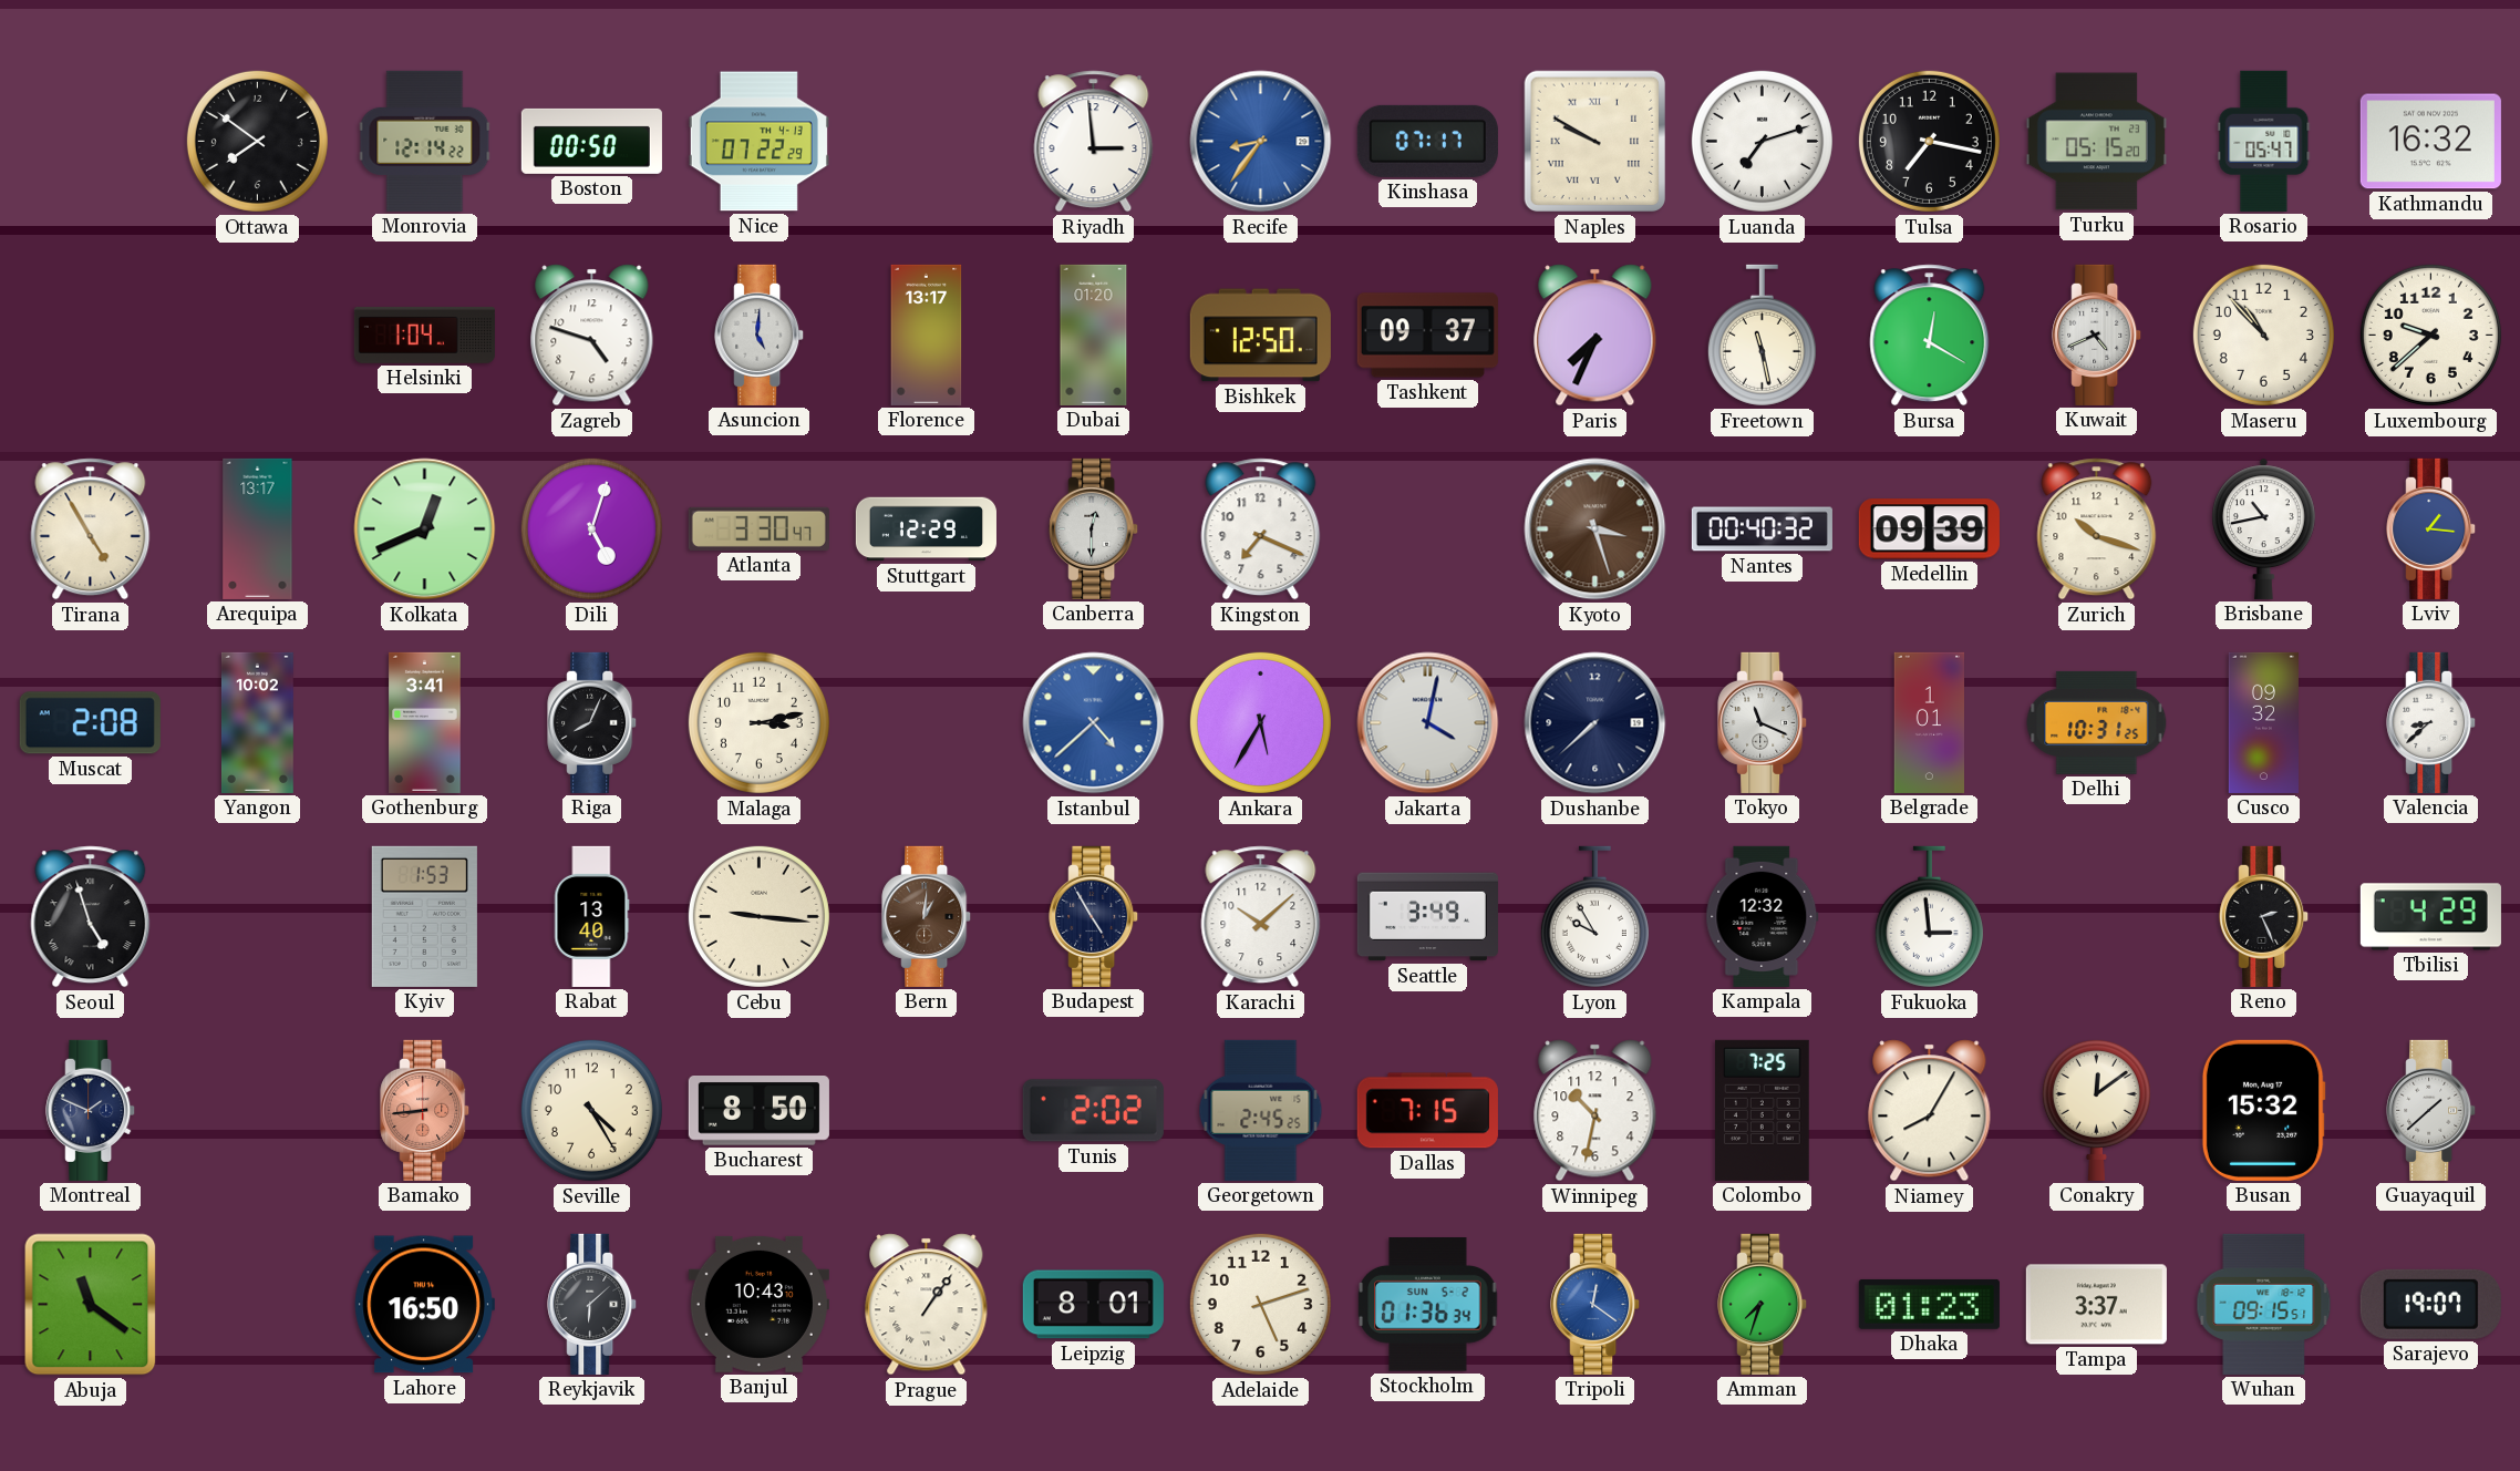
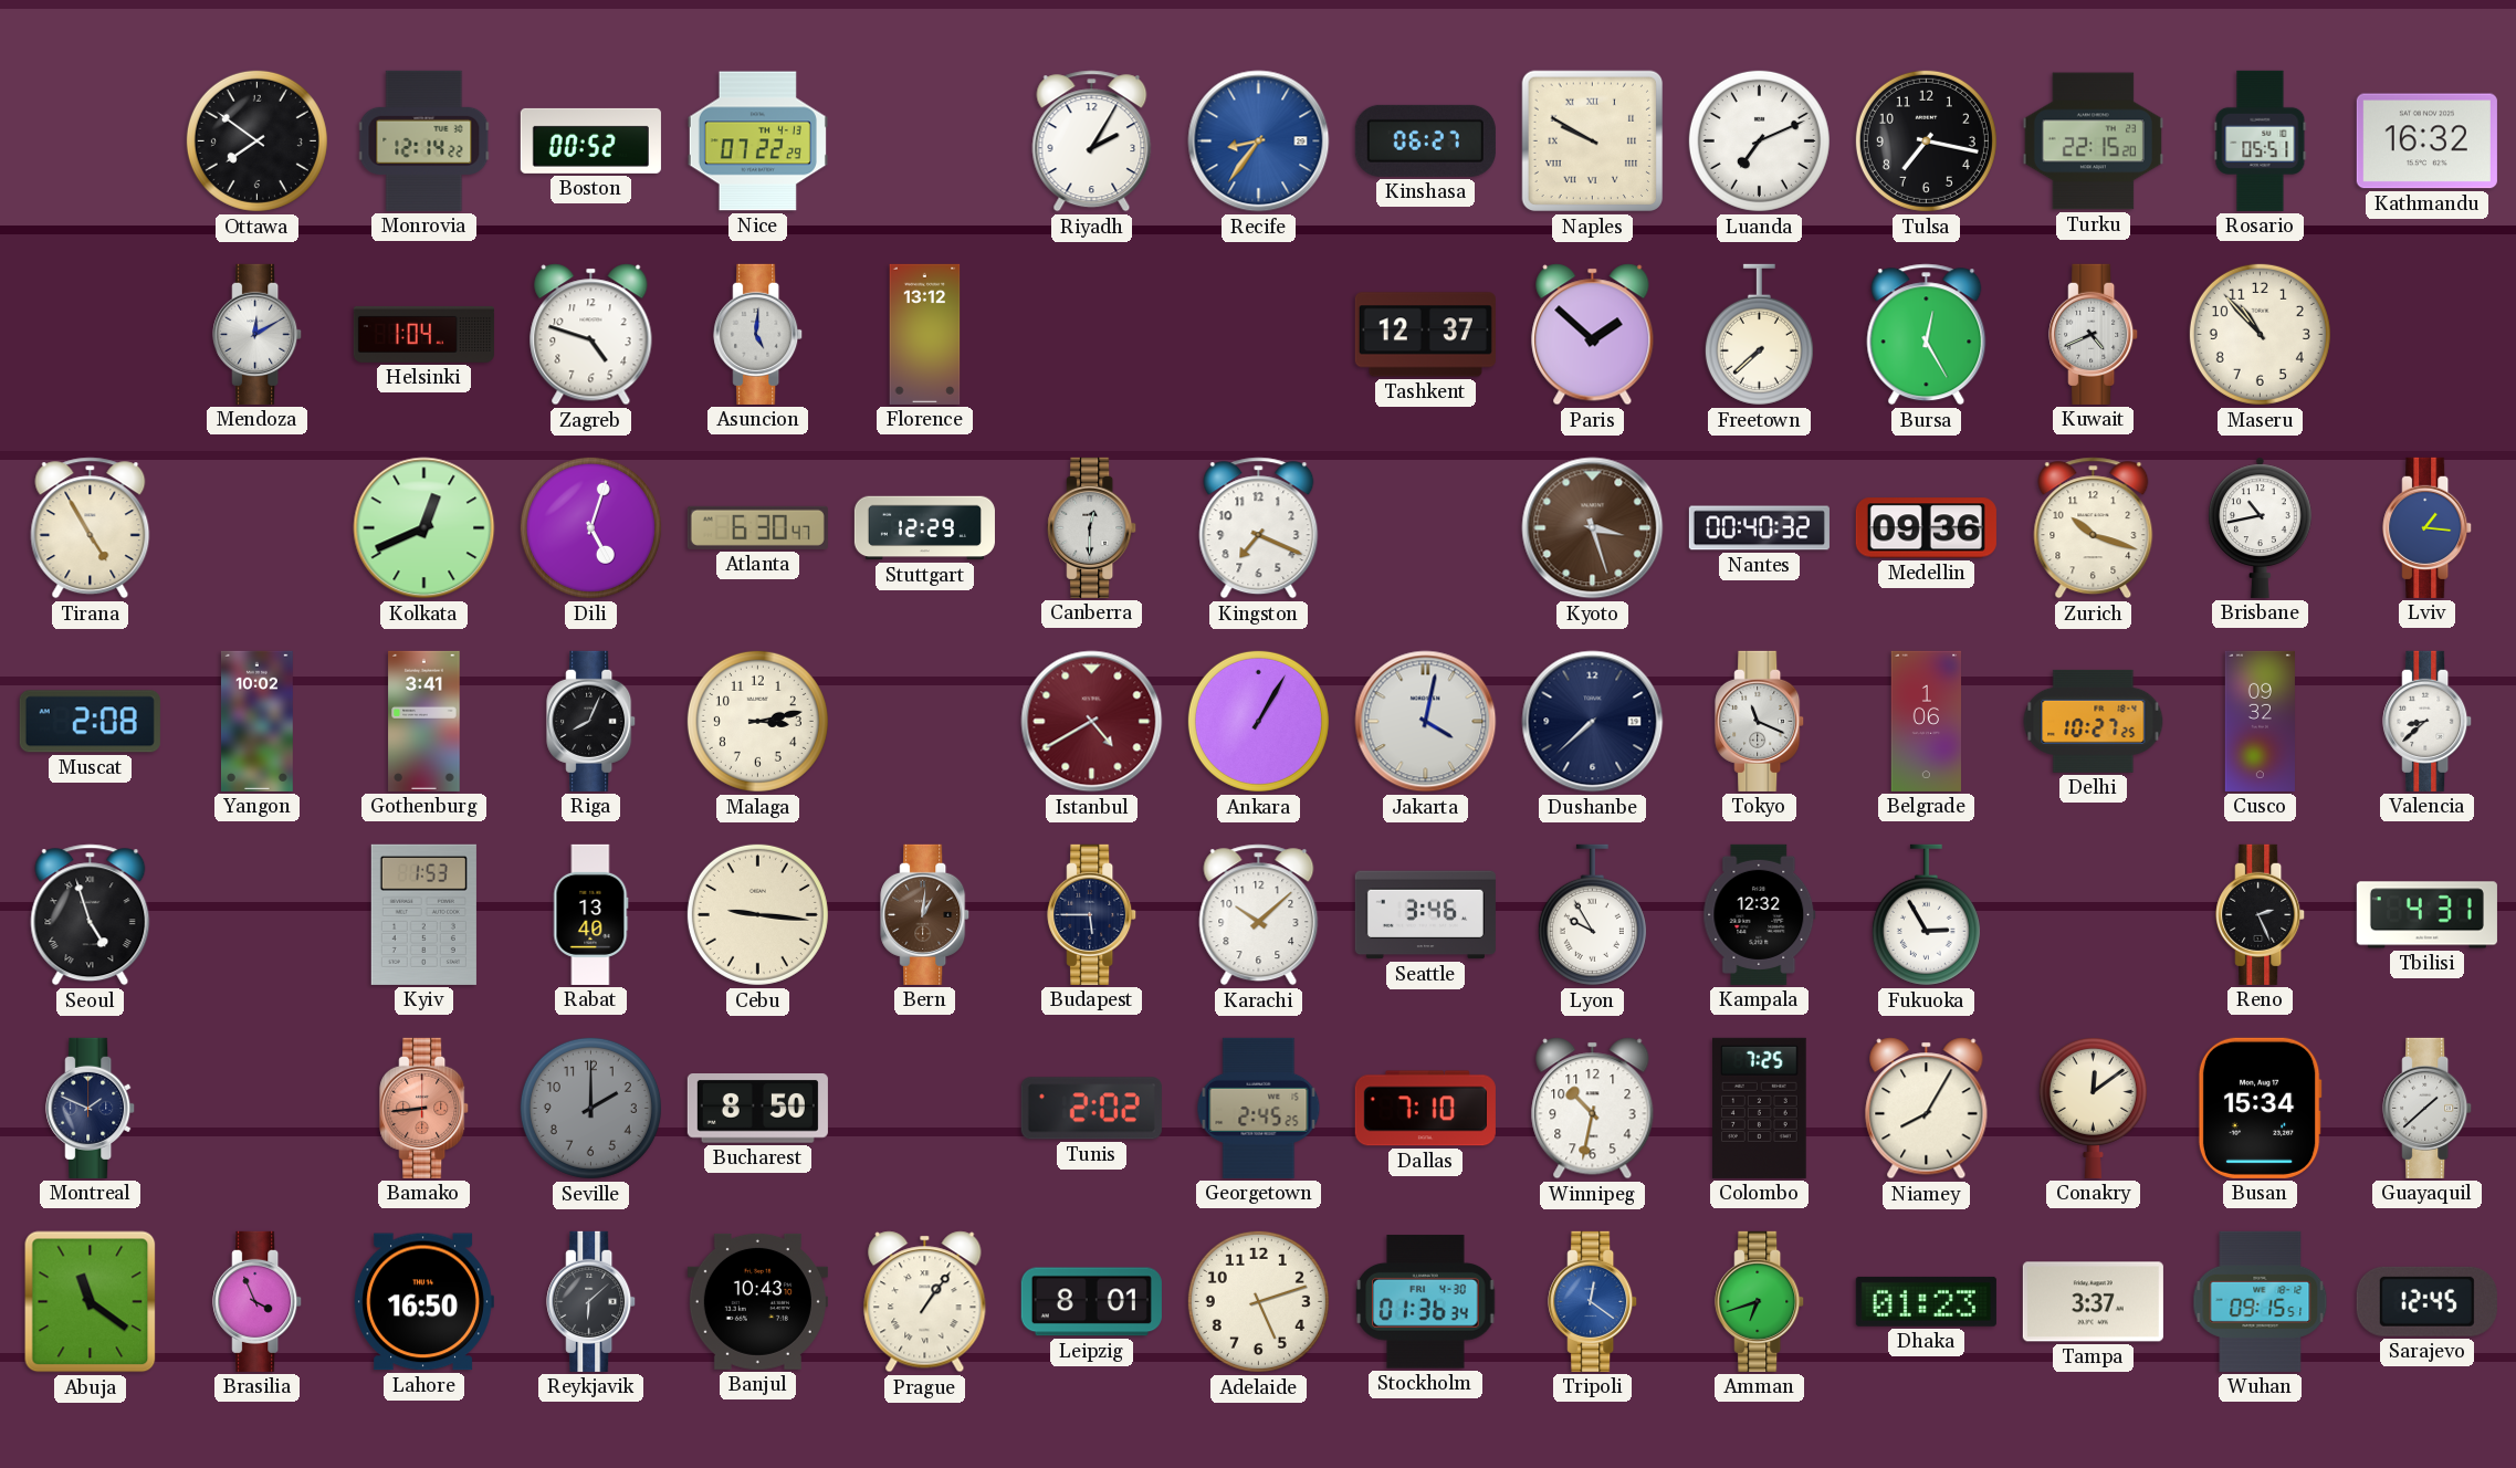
Boston: 00:50 -> 00:52
Riyadh: 2:59 -> 2:05
Kinshasa: 07:17 -> 06:27
Luanda: 7:12 -> 7:11
Turku: 05:15 -> 22:15
Rosario: 05:47 -> 05:51
Mendoza: none -> 12:10
Florence: 13:17 -> 13:12
Dubai: 01:20 -> none
Bishkek: 12:50 -> none
Tashkent: 09:37 -> 12:37
Paris: 7:34 -> 1:52
Freetown: 11:28 -> 7:38
Bursa: 12:20 -> 12:25
Luxembourg: 9:38 -> none
Arequipa: 13:17 -> none
Atlanta: 3:30 -> 6:30
Medellin: 09:39 -> 09:36
Istanbul: 4:38 -> 4:40
Istanbul dial: blue -> burgundy
Ankara: 5:35 -> 1:05
Belgrade: 1:01 -> 1:06
Delhi: 10:31 -> 10:27
Budapest: 4:55 -> 5:45
Seattle: 3:49 -> 3:46
Fukuoka: 2:59 -> 2:55
Tbilisi: 4:29 -> 4:31
Seville: 4:25 -> 2:00
Seville dial: cream -> grey
Dallas: 7:15 -> 7:10
Busan: 15:32 -> 15:34
Brasilia: none -> 3:56
Stockholm date: SUN 5-2 -> FRI 4-30
Amman: 7:33 -> 6:42
Sarajevo: 19:07 -> 12:45
